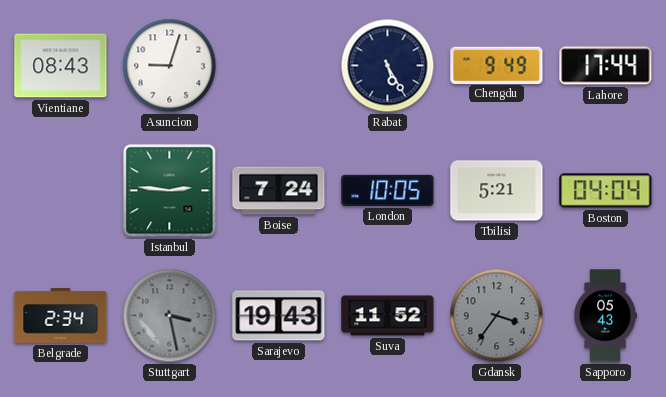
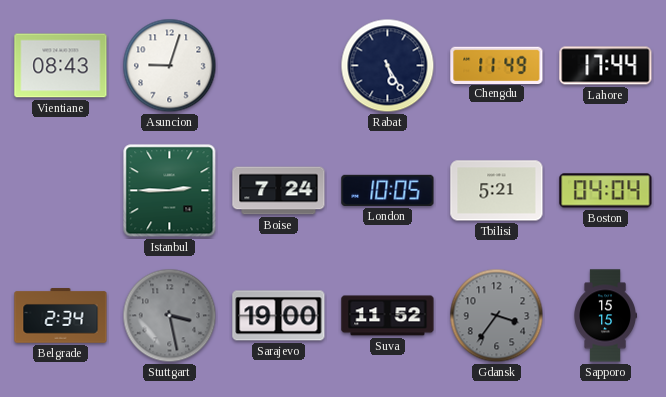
Chengdu: 9:49 -> 11:49
Istanbul: 2:46 -> 2:45
Sarajevo: 19:43 -> 19:00
Sapporo: 05:43 -> 15:15
